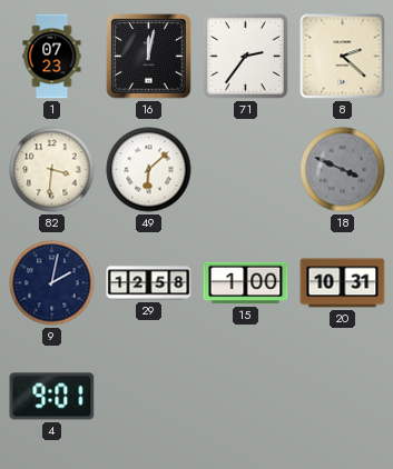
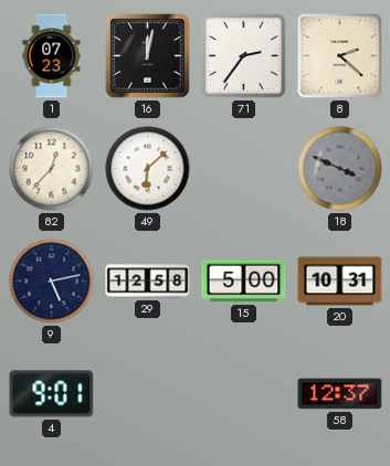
82: 3:31 -> 12:37
9: 2:02 -> 5:13
15: 1:00 -> 5:00
58: none -> 12:37
